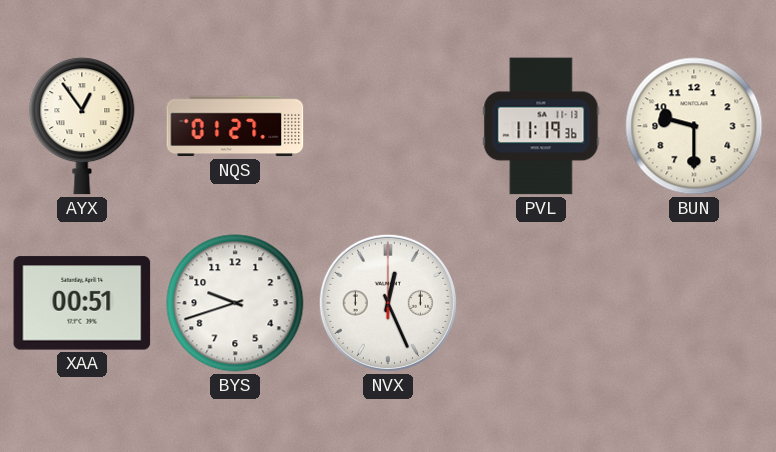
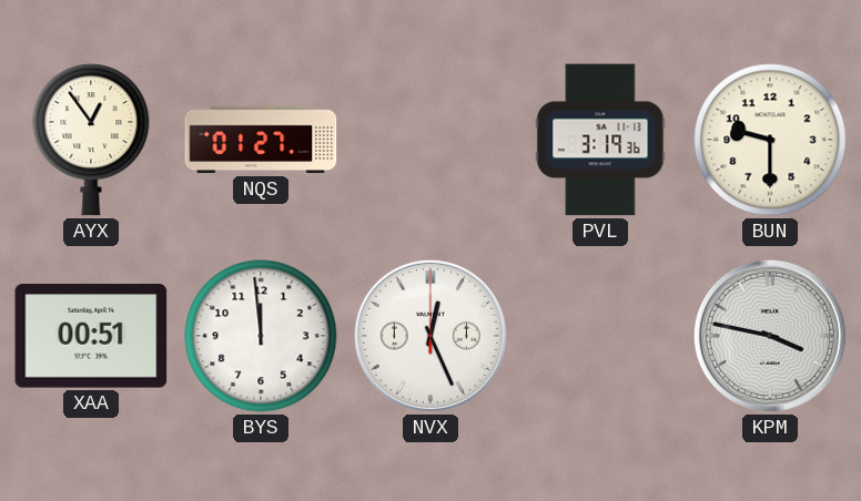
PVL: 11:19 -> 3:19
BYS: 9:42 -> 11:59
KPM: none -> 3:47
